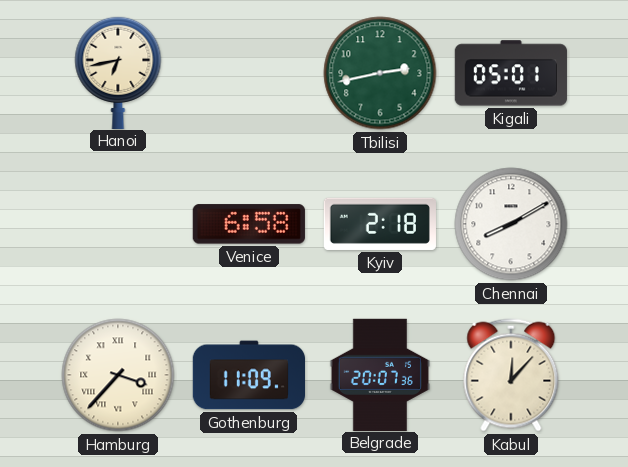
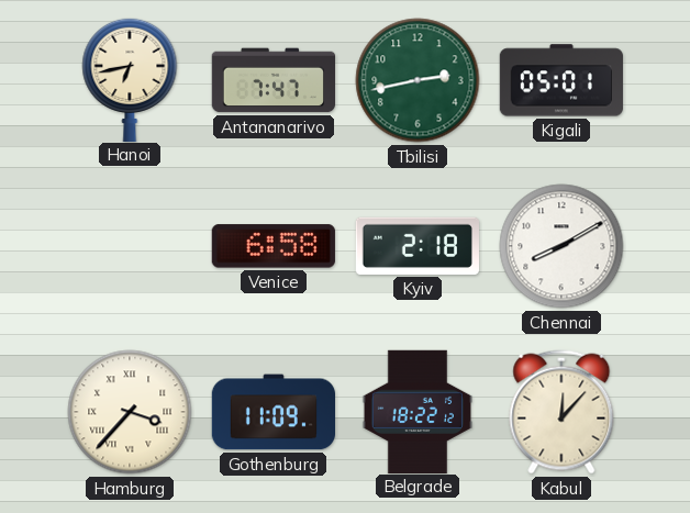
Antananarivo: none -> 7:47
Belgrade: 20:07 -> 18:22
